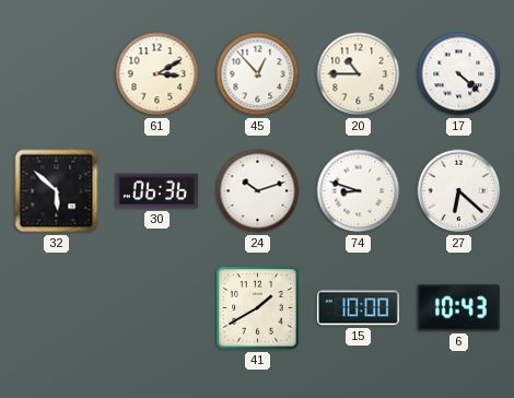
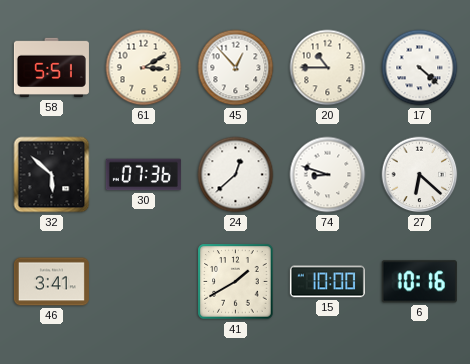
58: none -> 5:51
30: 06:36 -> 07:36
24: 10:12 -> 12:38
46: none -> 3:41
6: 10:43 -> 10:16
